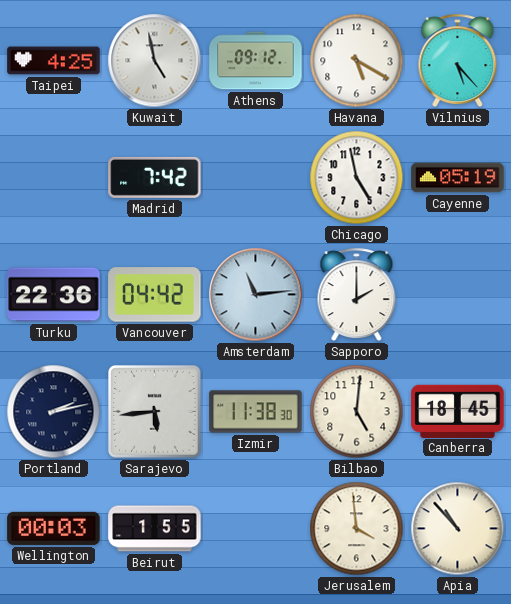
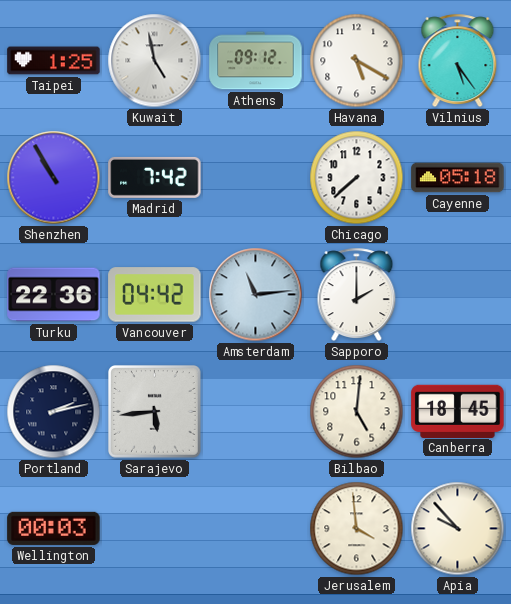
Taipei: 4:25 -> 1:25
Vilnius: 5:23 -> 5:24
Shenzhen: none -> 10:55
Chicago: 4:58 -> 7:38
Cayenne: 05:19 -> 05:18
Izmir: 11:38 -> none
Beirut: 1:55 -> none
Apia: 10:53 -> 9:53
